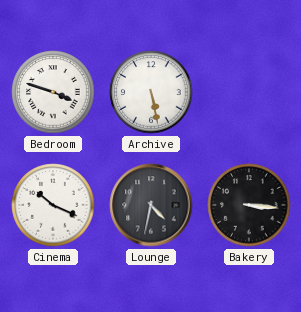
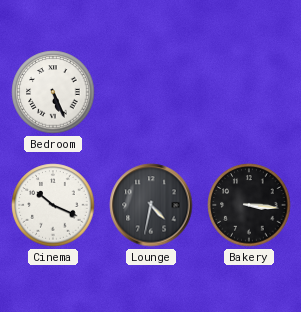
Bedroom: 3:48 -> 5:26
Archive: 5:28 -> none
